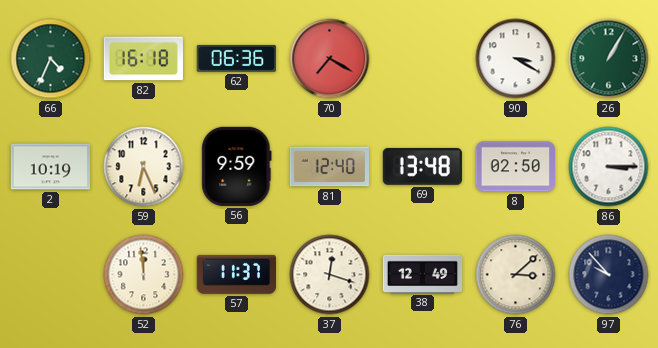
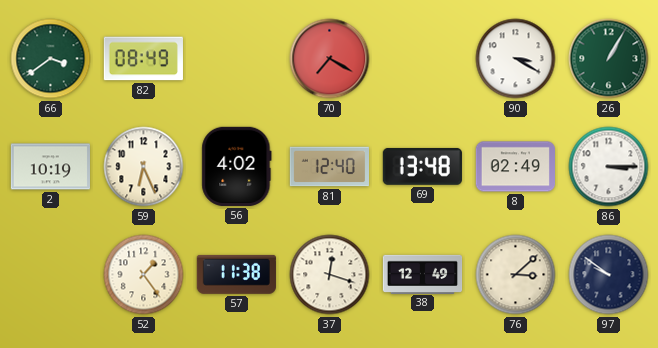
66: 4:34 -> 3:39
82: 16:18 -> 08:49
62: 06:36 -> none
56: 9:59 -> 4:02
8: 02:50 -> 02:49
52: 11:59 -> 1:24
57: 11:37 -> 11:38
97: 9:53 -> 9:51
